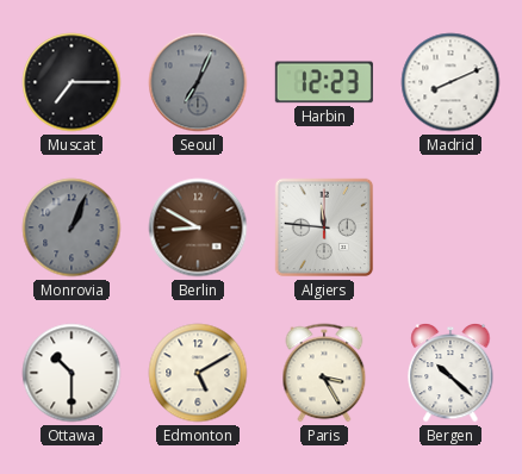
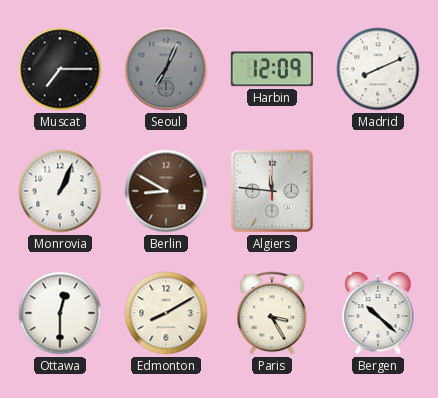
Harbin: 12:23 -> 12:09
Monrovia dial: grey -> white
Ottawa: 10:30 -> 12:30
Edmonton: 5:10 -> 8:10
